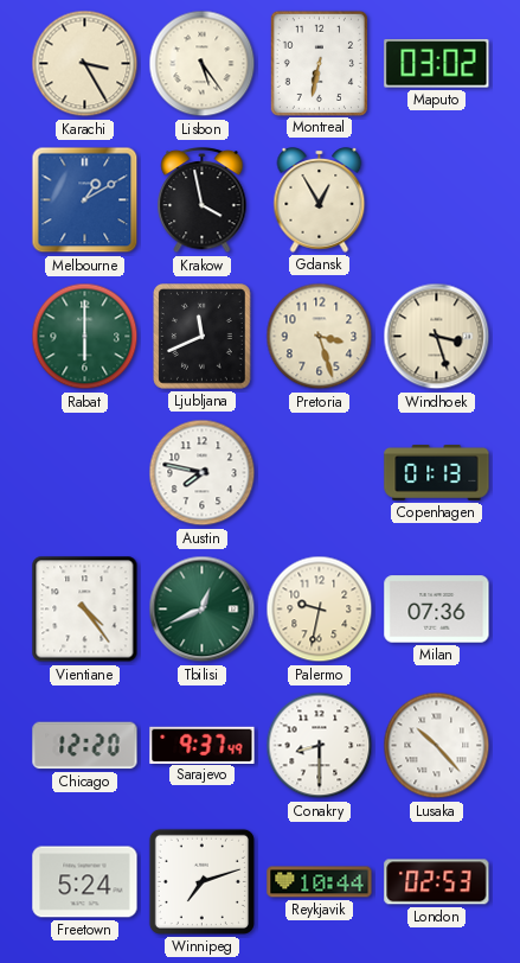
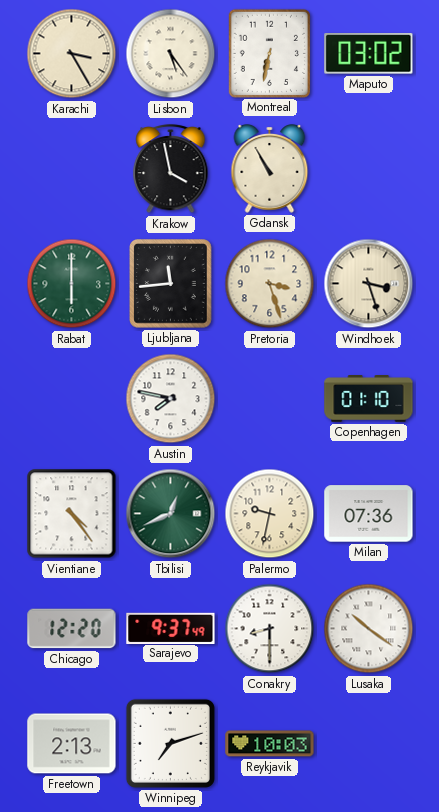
Melbourne: 1:10 -> none
Gdansk: 12:55 -> 10:55
Ljubljana: 11:41 -> 11:44
Copenhagen: 01:13 -> 01:10
Lusaka: 10:23 -> 10:21
Freetown: 5:24 -> 2:13
Reykjavik: 10:44 -> 10:03
London: 02:53 -> none
